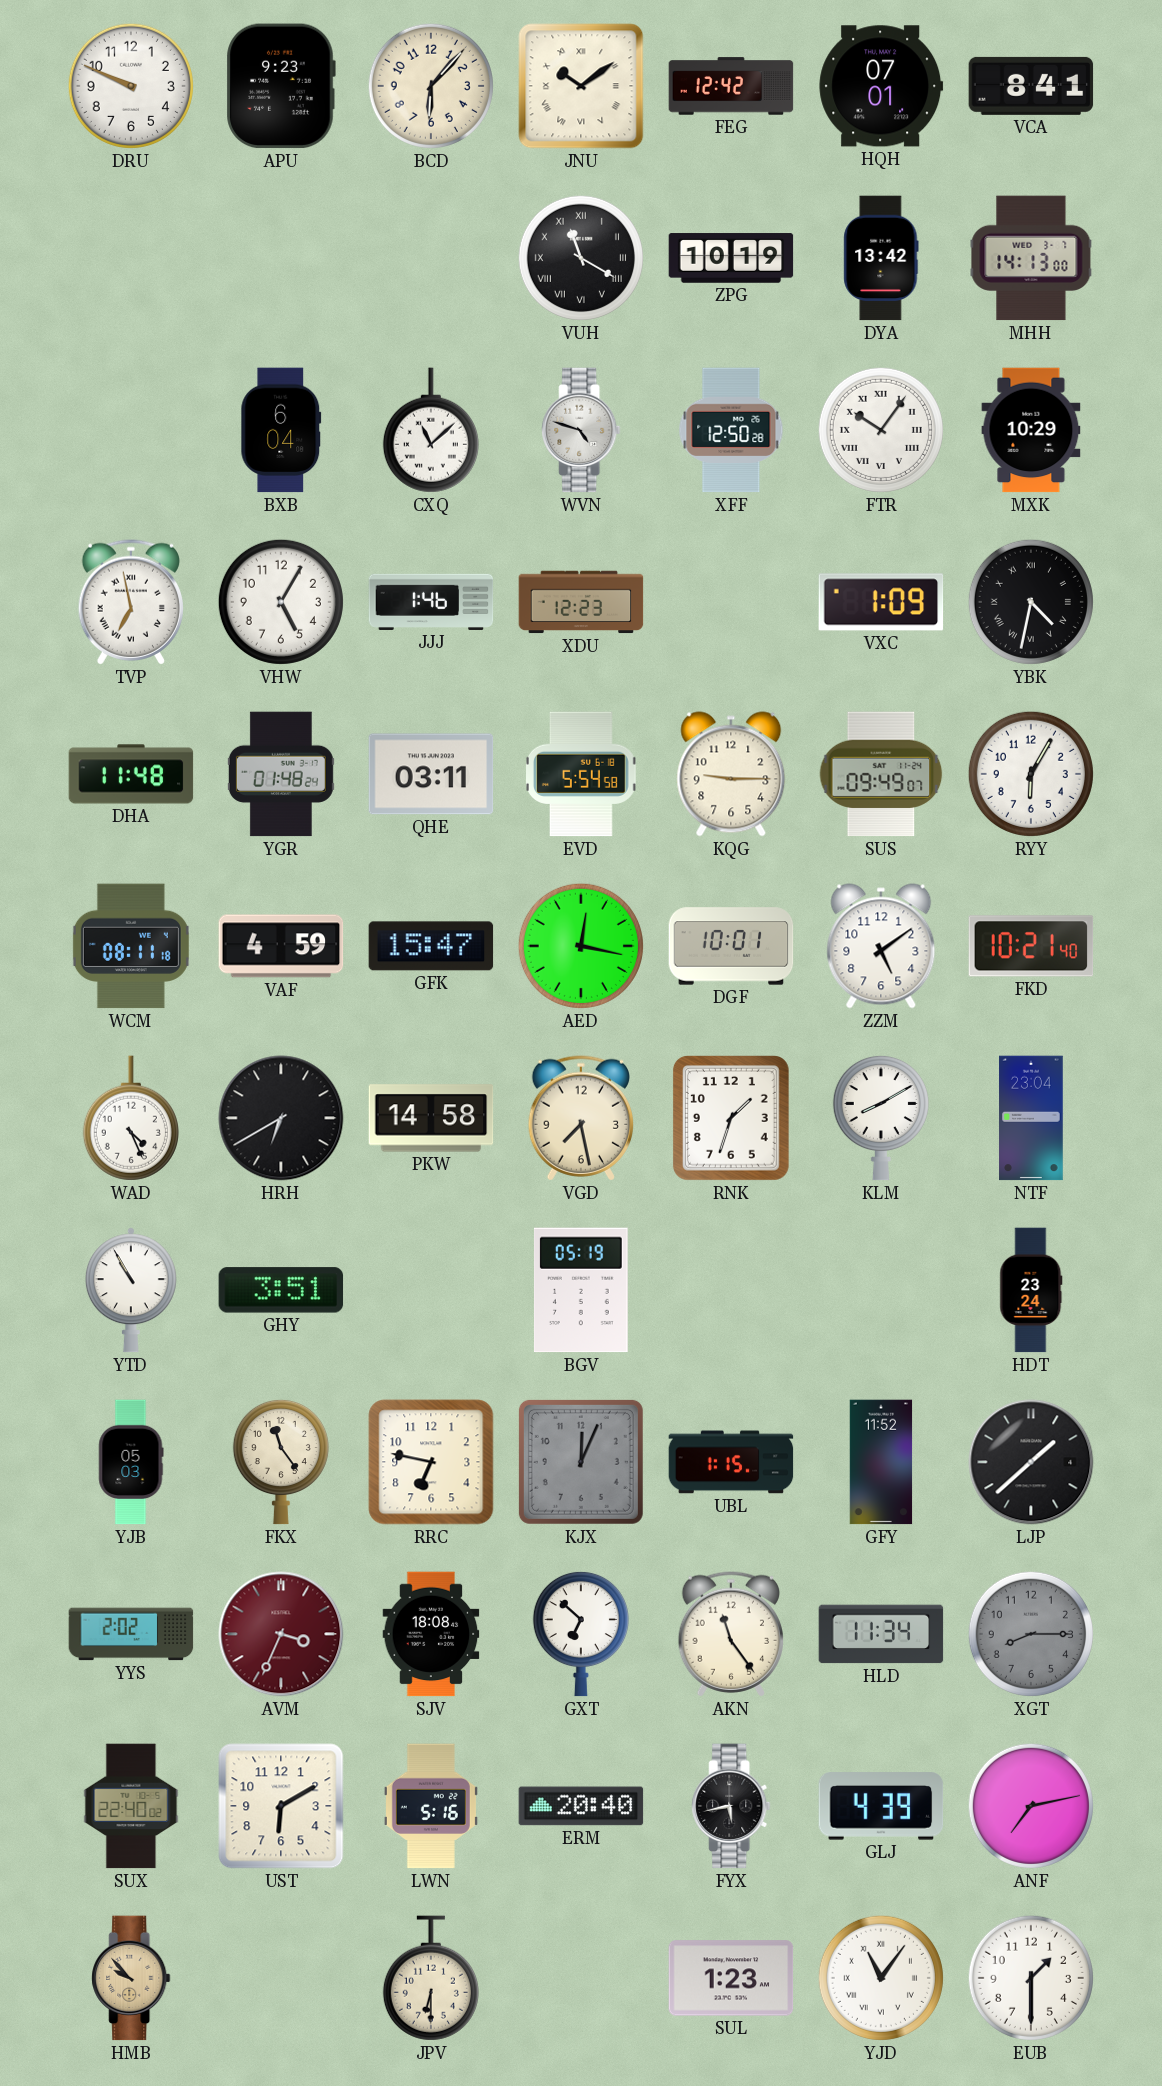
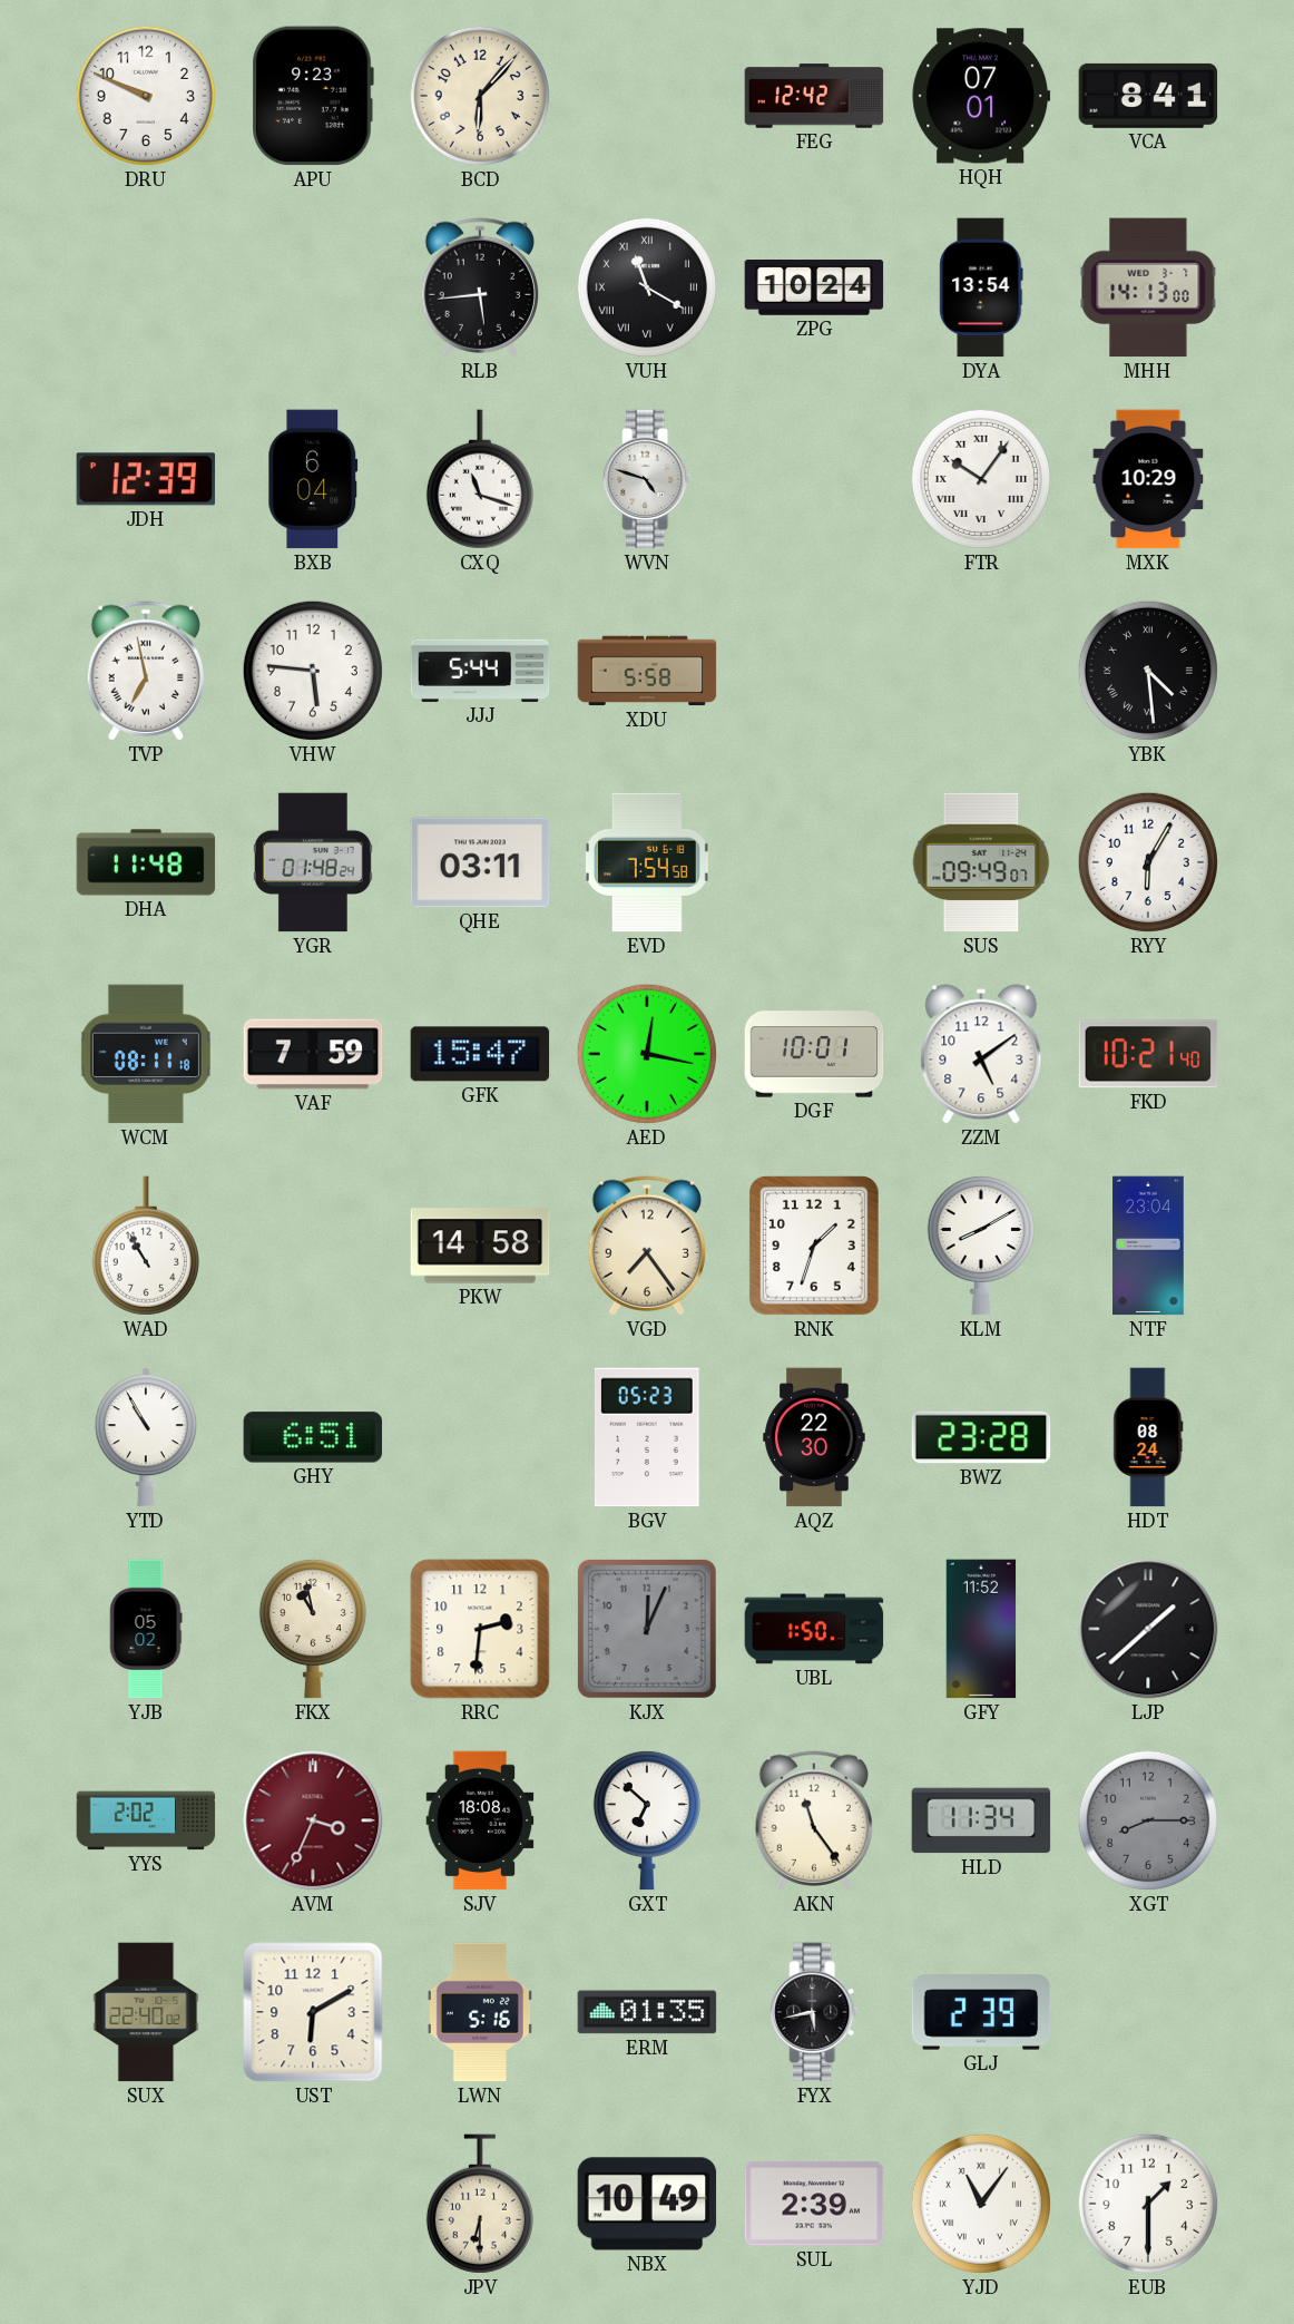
JNU: 10:09 -> none
RLB: none -> 5:44
ZPG: 10:19 -> 10:24
DYA: 13:42 -> 13:54
JDH: none -> 12:39
CXQ: 11:08 -> 11:18
XFF: 12:50 -> none
VHW: 5:05 -> 5:46
JJJ: 1:46 -> 5:44
XDU: 12:23 -> 5:58
VXC: 1:09 -> none
YBK: 4:32 -> 4:29
EVD: 5:54 -> 7:54
KQG: 9:15 -> none
VAF: 4:59 -> 7:59
WAD: 4:26 -> 10:55
HRH: 6:40 -> none
VGD: 7:28 -> 7:24
GHY: 3:51 -> 6:51
BGV: 05:19 -> 05:23
AQZ: none -> 22:30
BWZ: none -> 23:28
HDT: 23:24 -> 08:24
YJB: 05:03 -> 05:02
FKX: 11:24 -> 10:58
RRC: 6:47 -> 2:31
UBL: 1:15 -> 1:50
ERM: 20:40 -> 01:35
GLJ: 4:39 -> 2:39
ANF: 7:13 -> none
HMB: 9:53 -> none
NBX: none -> 10:49
SUL: 1:23 -> 2:39
